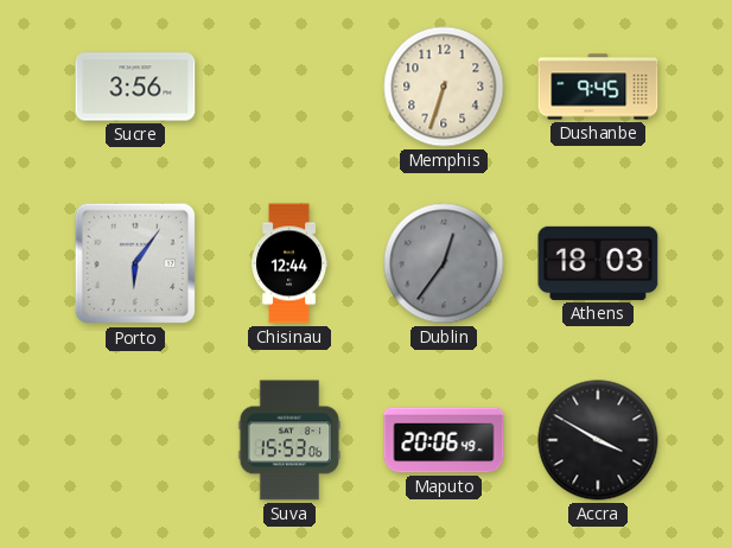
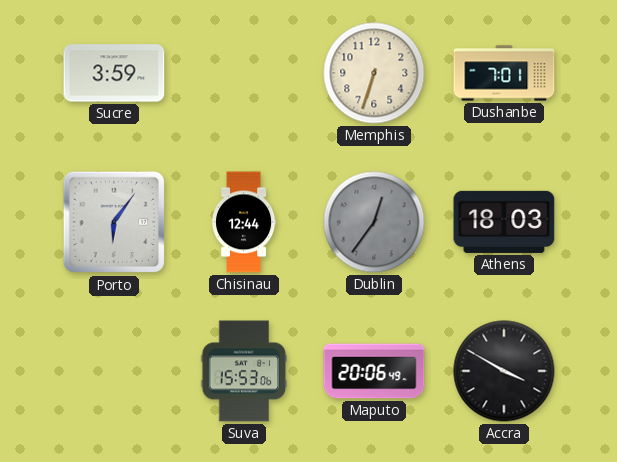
Sucre: 3:56 -> 3:59
Dushanbe: 9:45 -> 7:01
